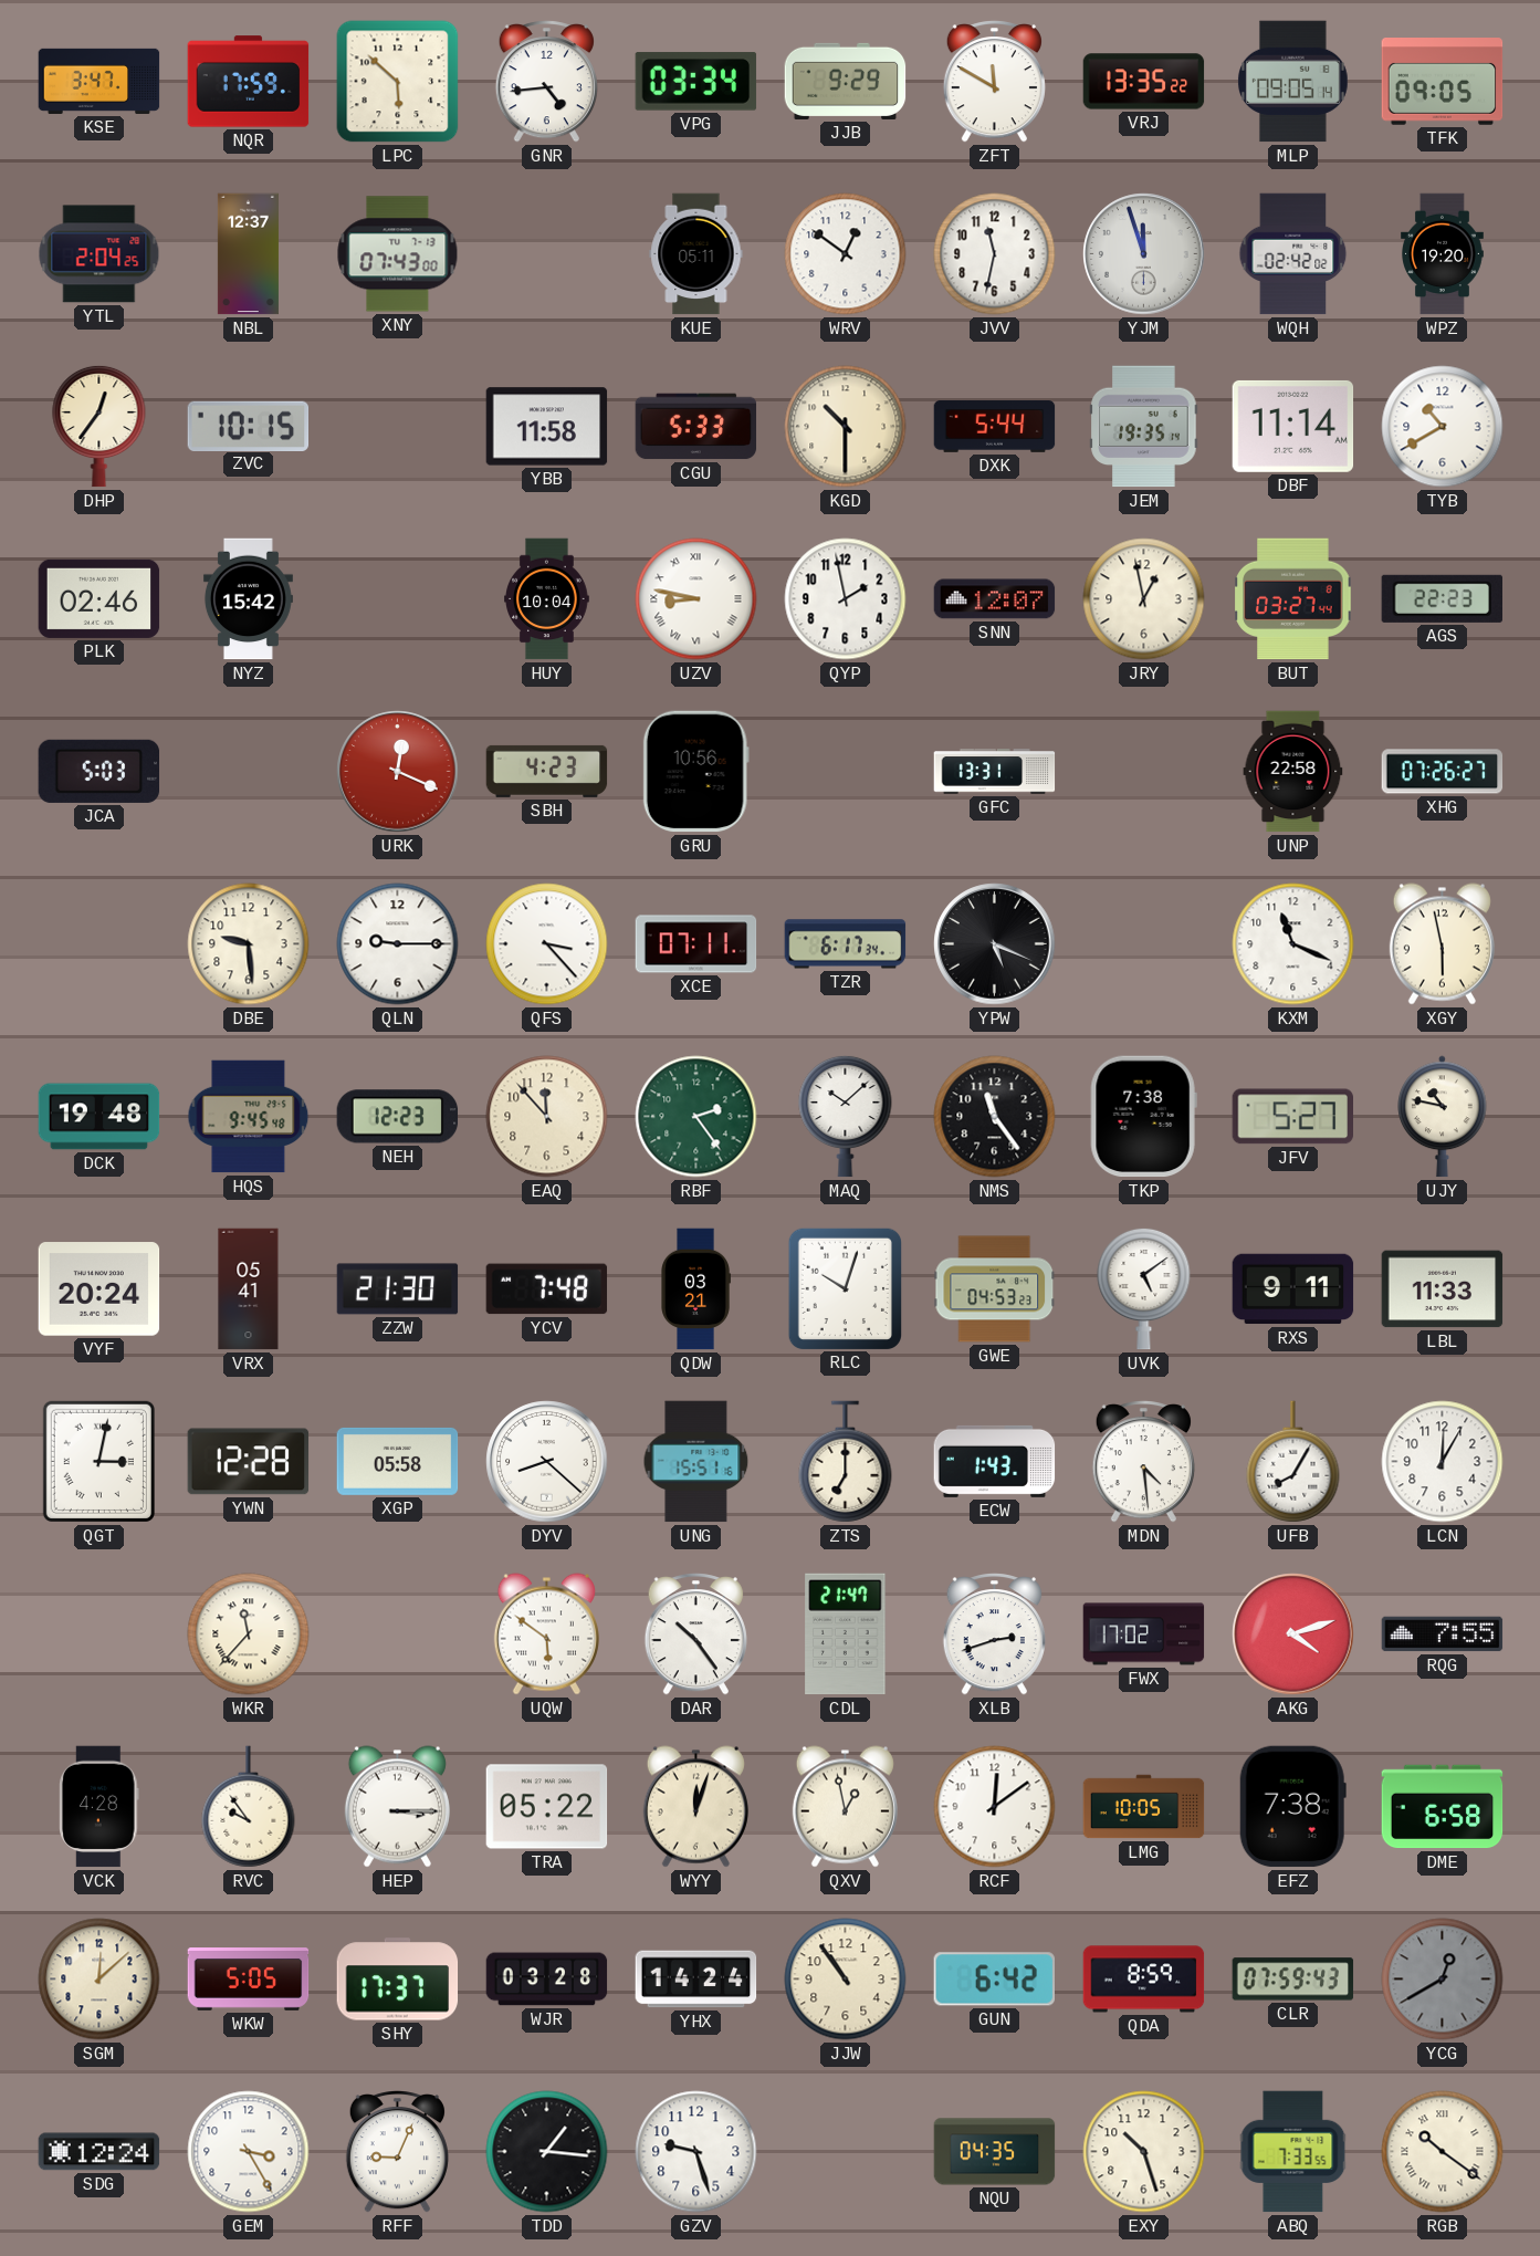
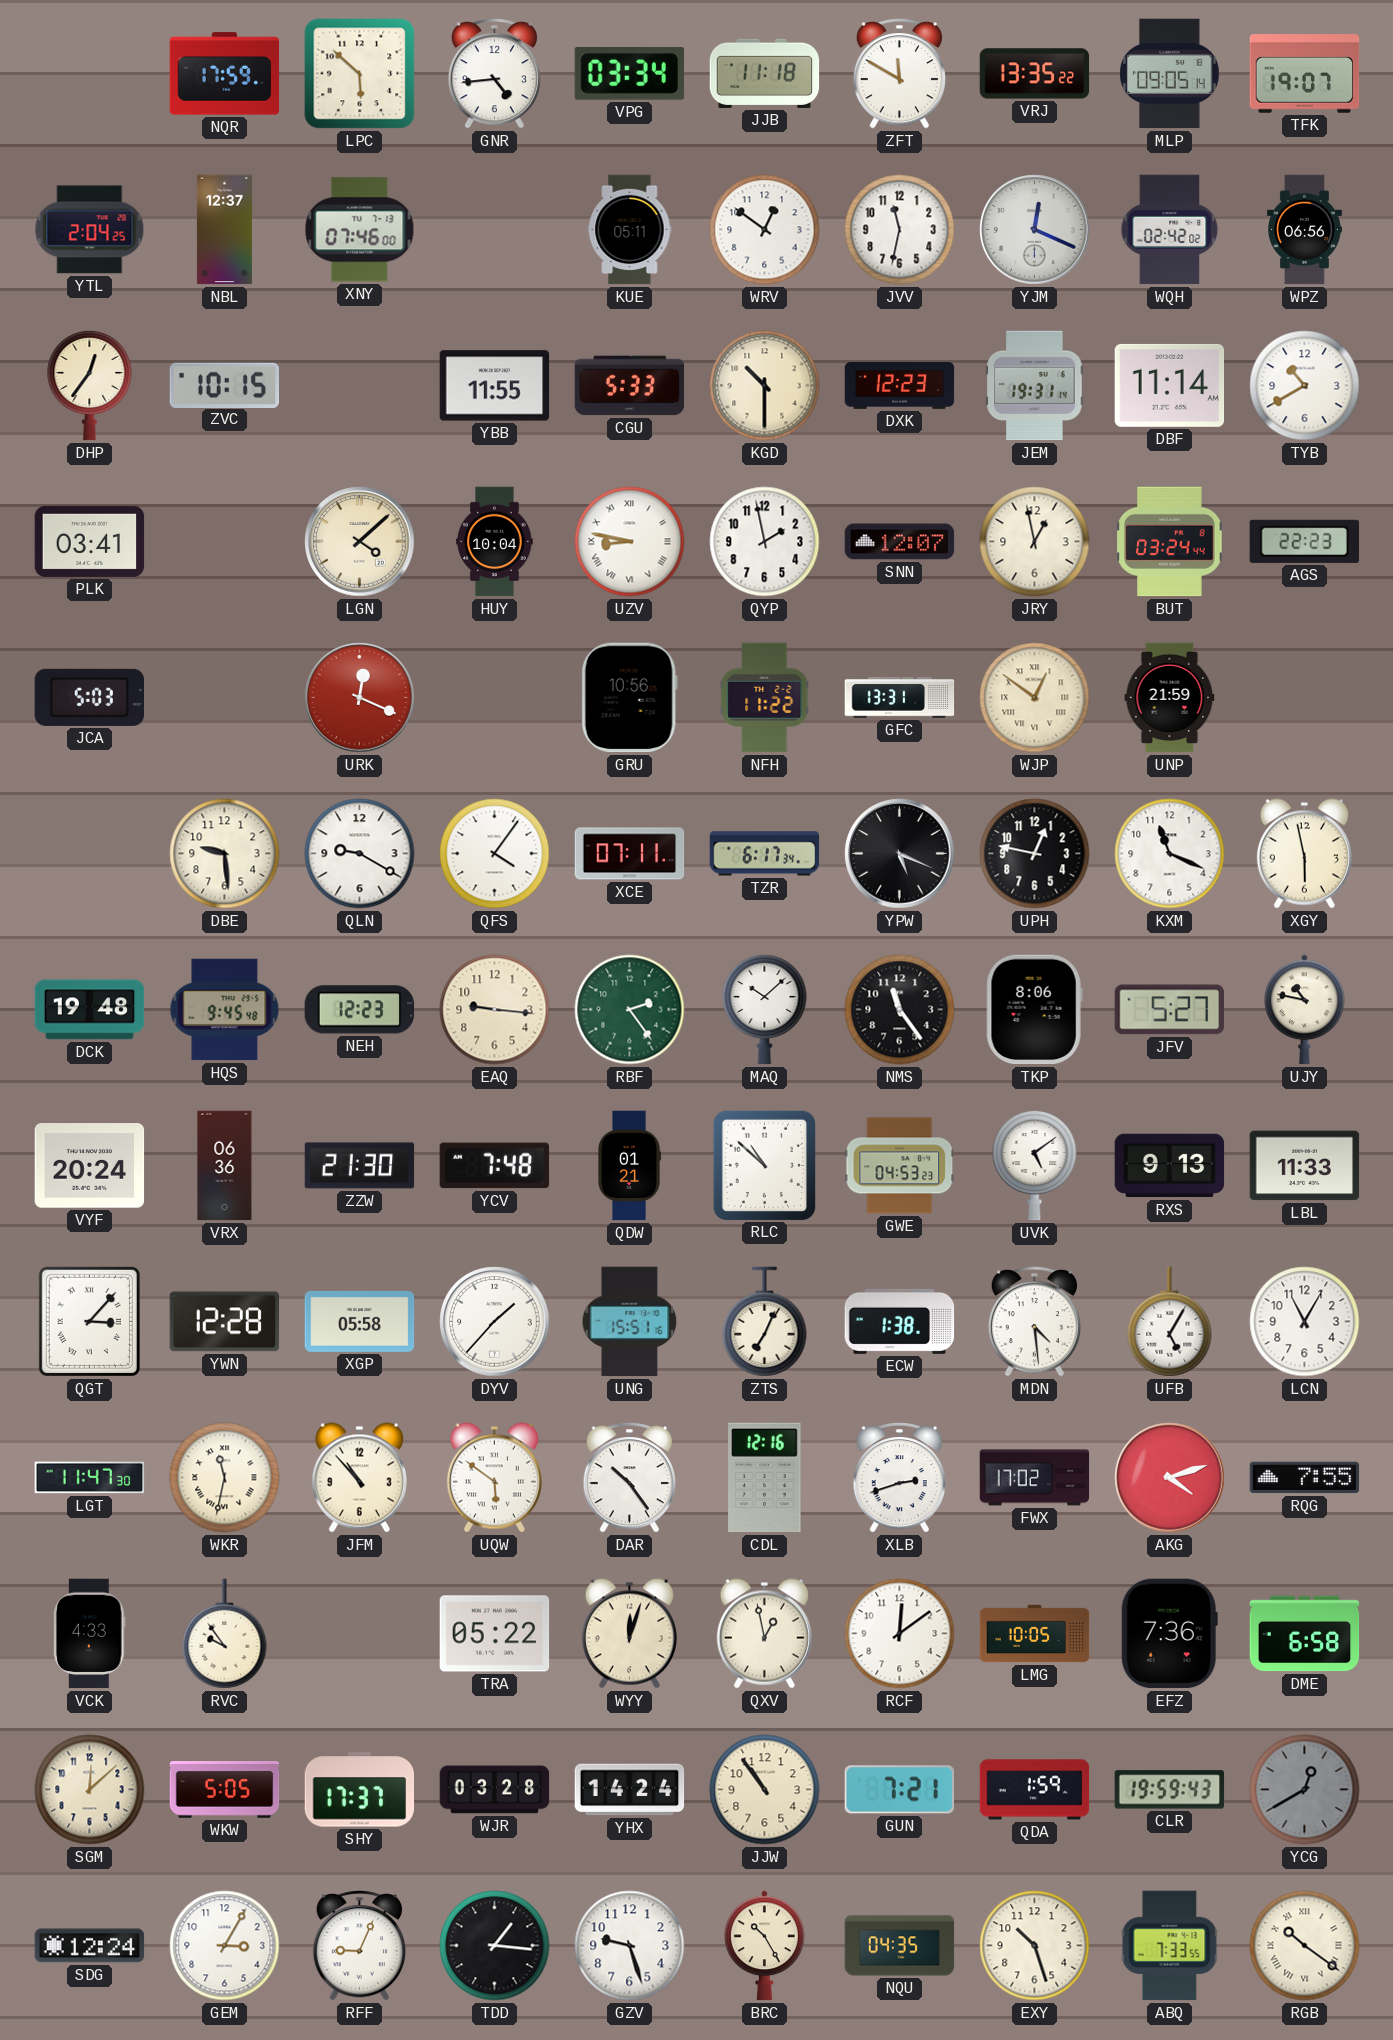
KSE: 3:47 -> none
JJB: 9:29 -> 11:18
TFK: 09:05 -> 19:07
XNY: 07:43 -> 07:46
YJM: 11:57 -> 12:19
WPZ: 19:20 -> 06:56
YBB: 11:58 -> 11:55
DXK: 5:44 -> 12:23
JEM: 19:35 -> 19:31
PLK: 02:46 -> 03:41
NYZ: 15:42 -> none
LGN: none -> 4:08
BUT: 03:27 -> 03:24
SBH: 4:23 -> none
NFH: none -> 11:22
WJP: none -> 12:51
UNP: 22:58 -> 21:59
XHG: 07:26 -> none
QLN: 9:15 -> 9:20
QFS: 3:23 -> 4:06
UPH: none -> 12:47
EAQ: 11:53 -> 9:16
TKP: 7:38 -> 8:06
VRX: 05:41 -> 06:36
QDW: 03:21 -> 01:21
RLC: 10:03 -> 10:52
RXS: 9:11 -> 9:13
QGT: 3:02 -> 3:07
DYV: 8:22 -> 1:37
ZTS: 7:00 -> 7:04
ECW: 1:43 -> 1:38
UFB: 8:05 -> 5:05
LCN: 12:05 -> 11:05
LGT: none -> 11:47
WKR: 11:37 -> 11:32
JFM: none -> 10:53
CDL: 21:47 -> 12:16
VCK: 4:28 -> 4:33
HEP: 3:15 -> none
EFZ: 7:38 -> 7:36
GUN: 6:42 -> 7:21
QDA: 8:59 -> 1:59
CLR: 07:59 -> 19:59
GEM: 3:25 -> 3:05
BRC: none -> 10:25
